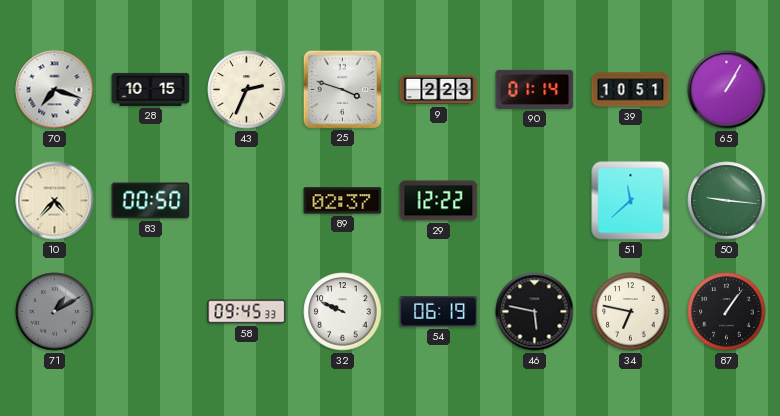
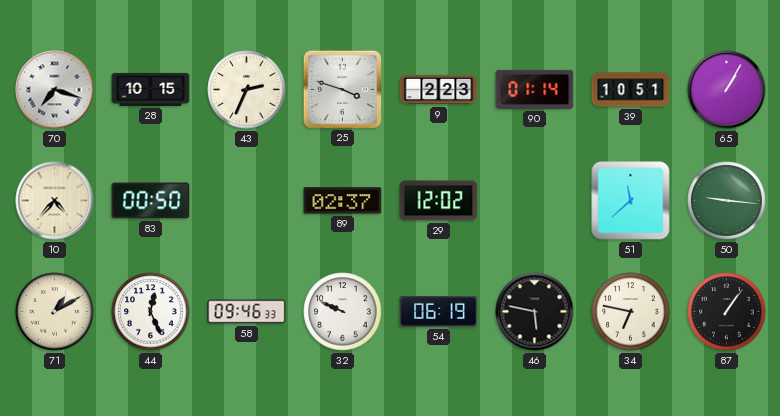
29: 12:22 -> 12:02
71 dial: grey -> cream
44: none -> 12:26
58: 09:45 -> 09:46
